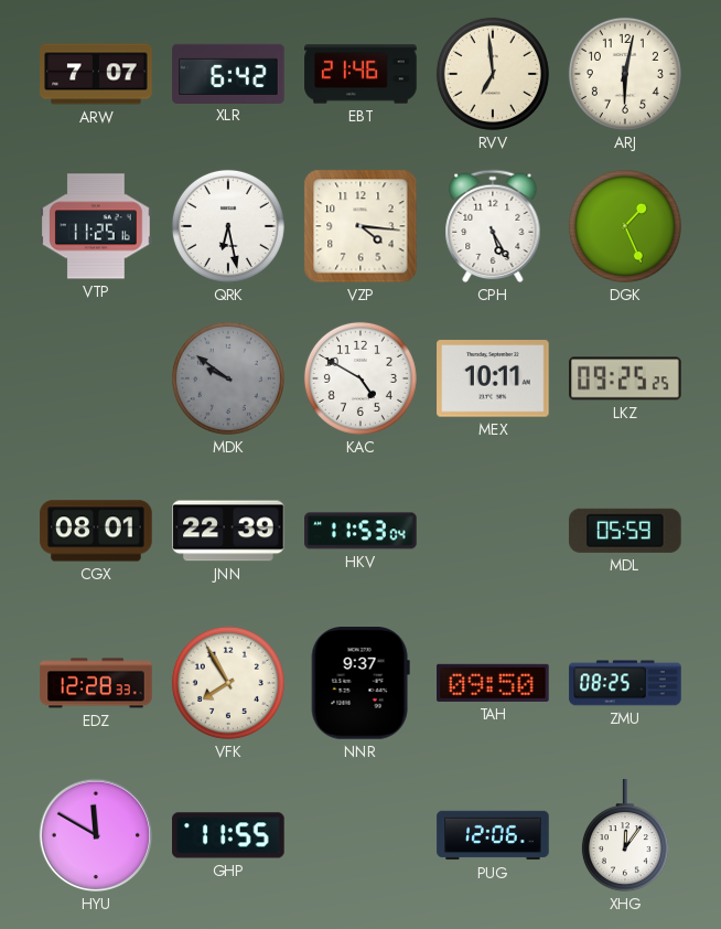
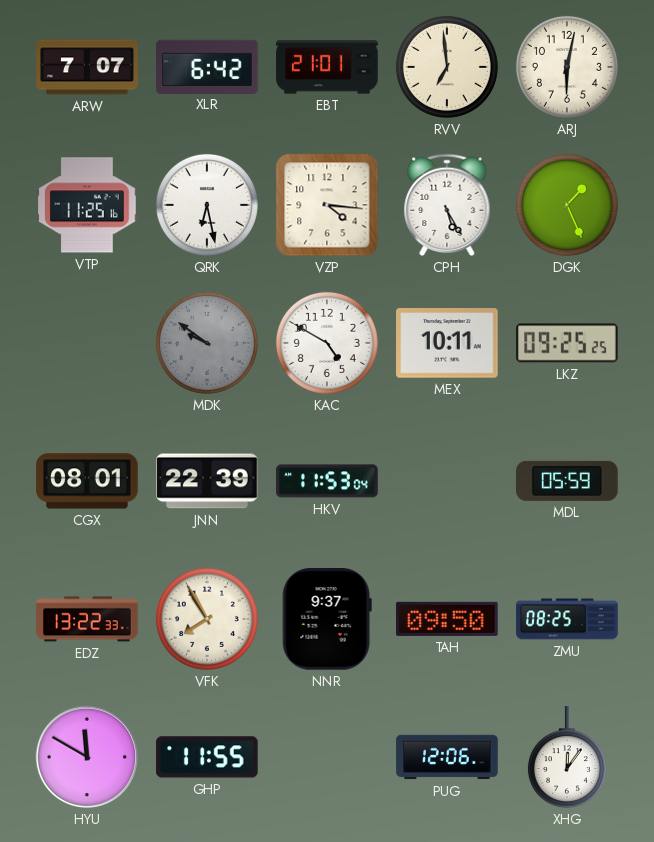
EBT: 21:46 -> 21:01
EDZ: 12:28 -> 13:22
